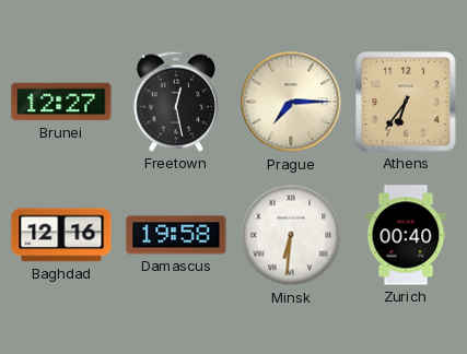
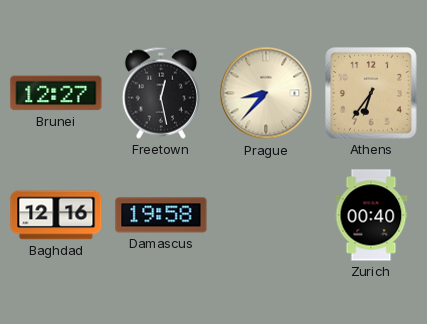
Prague: 7:15 -> 8:37
Minsk: 6:31 -> none
